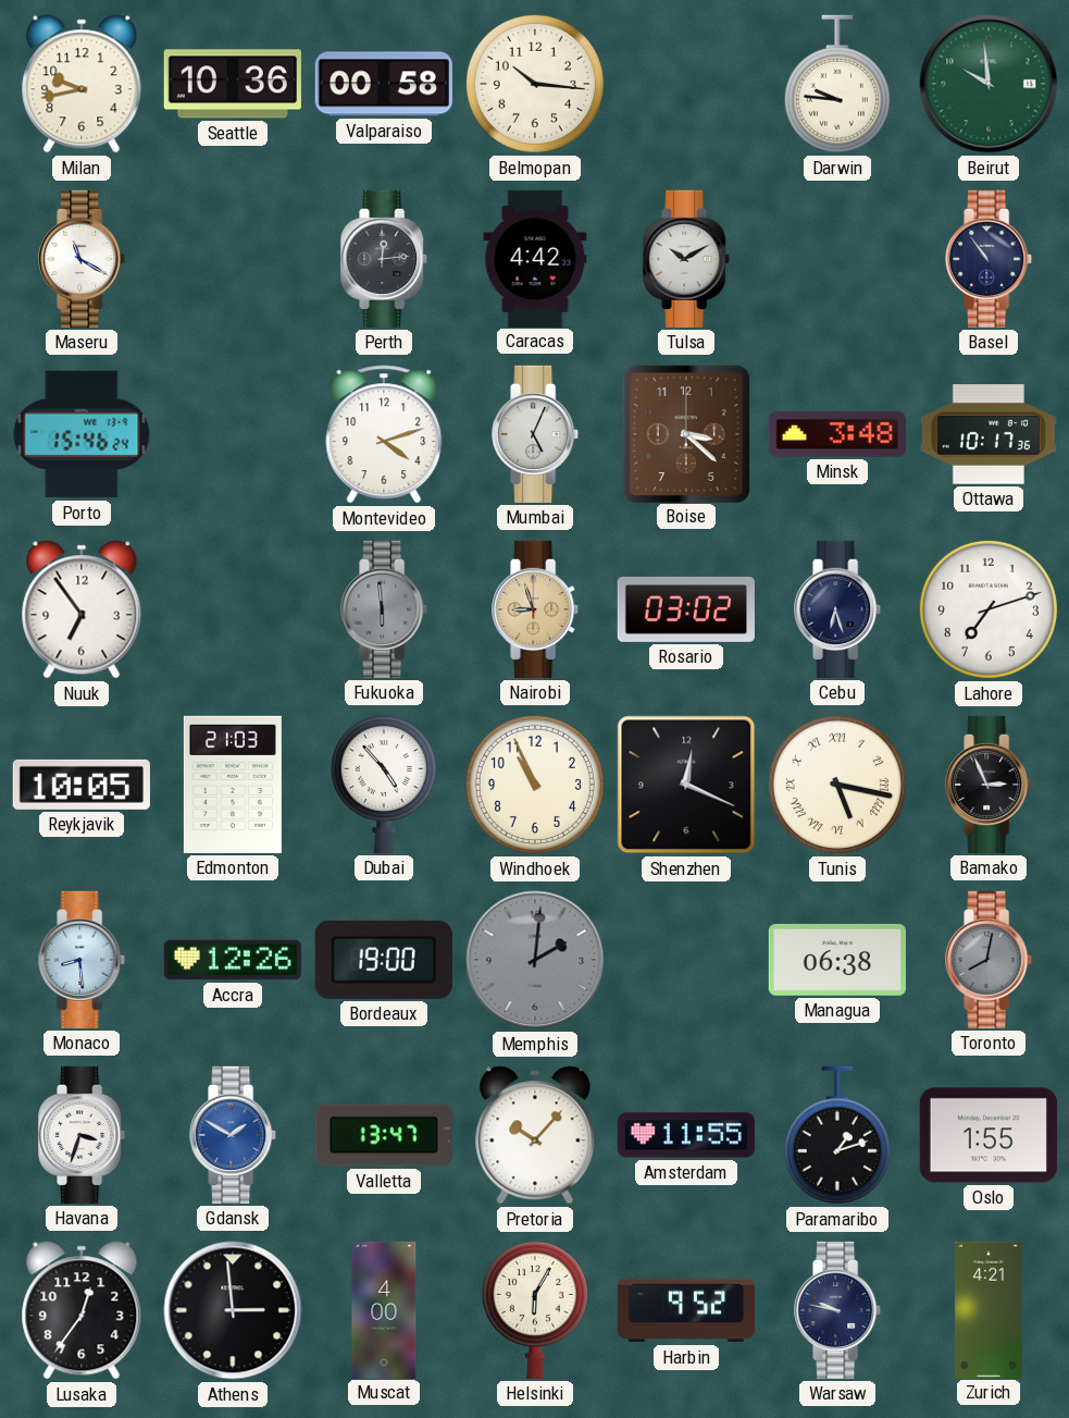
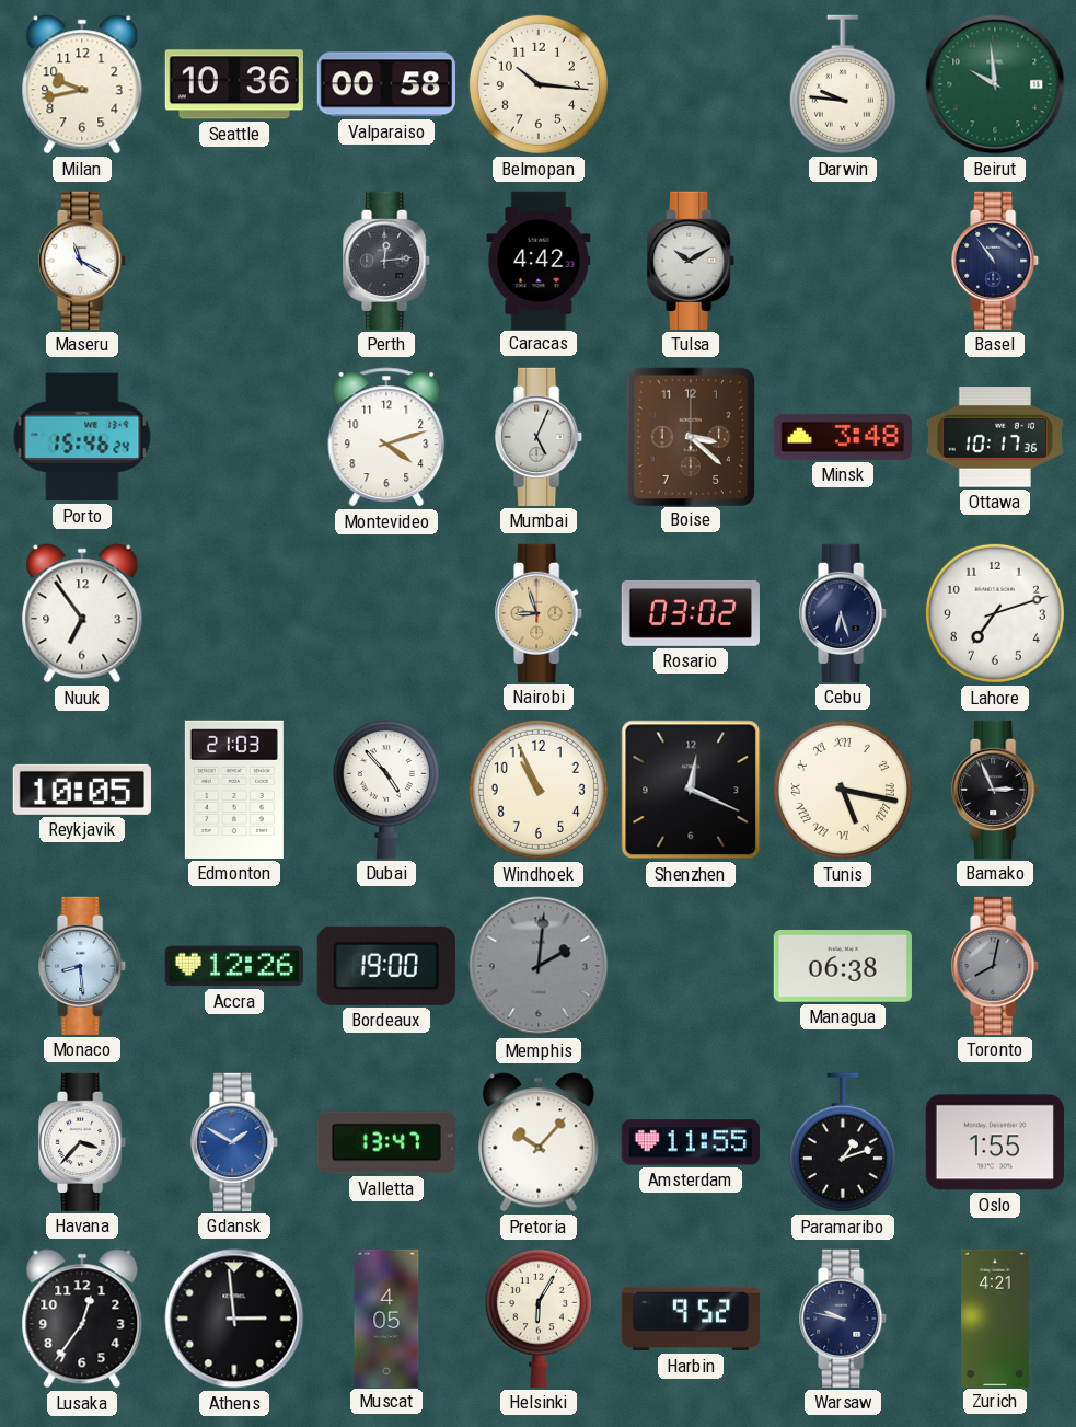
Fukuoka: 5:59 -> none
Havana: 3:33 -> 3:37
Muscat: 4:00 -> 4:05
